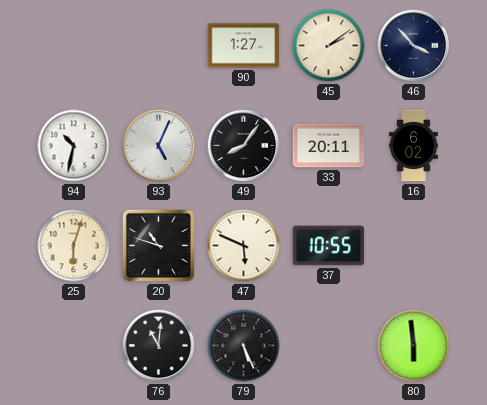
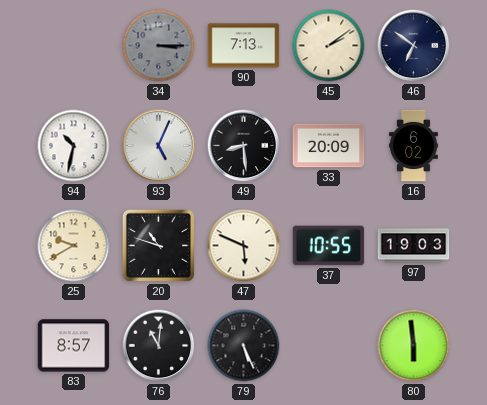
34: none -> 3:15
90: 1:27 -> 7:13
46: 3:53 -> 6:51
49: 8:06 -> 8:29
33: 20:11 -> 20:09
25: 6:03 -> 9:40
97: none -> 19:03
83: none -> 8:57
